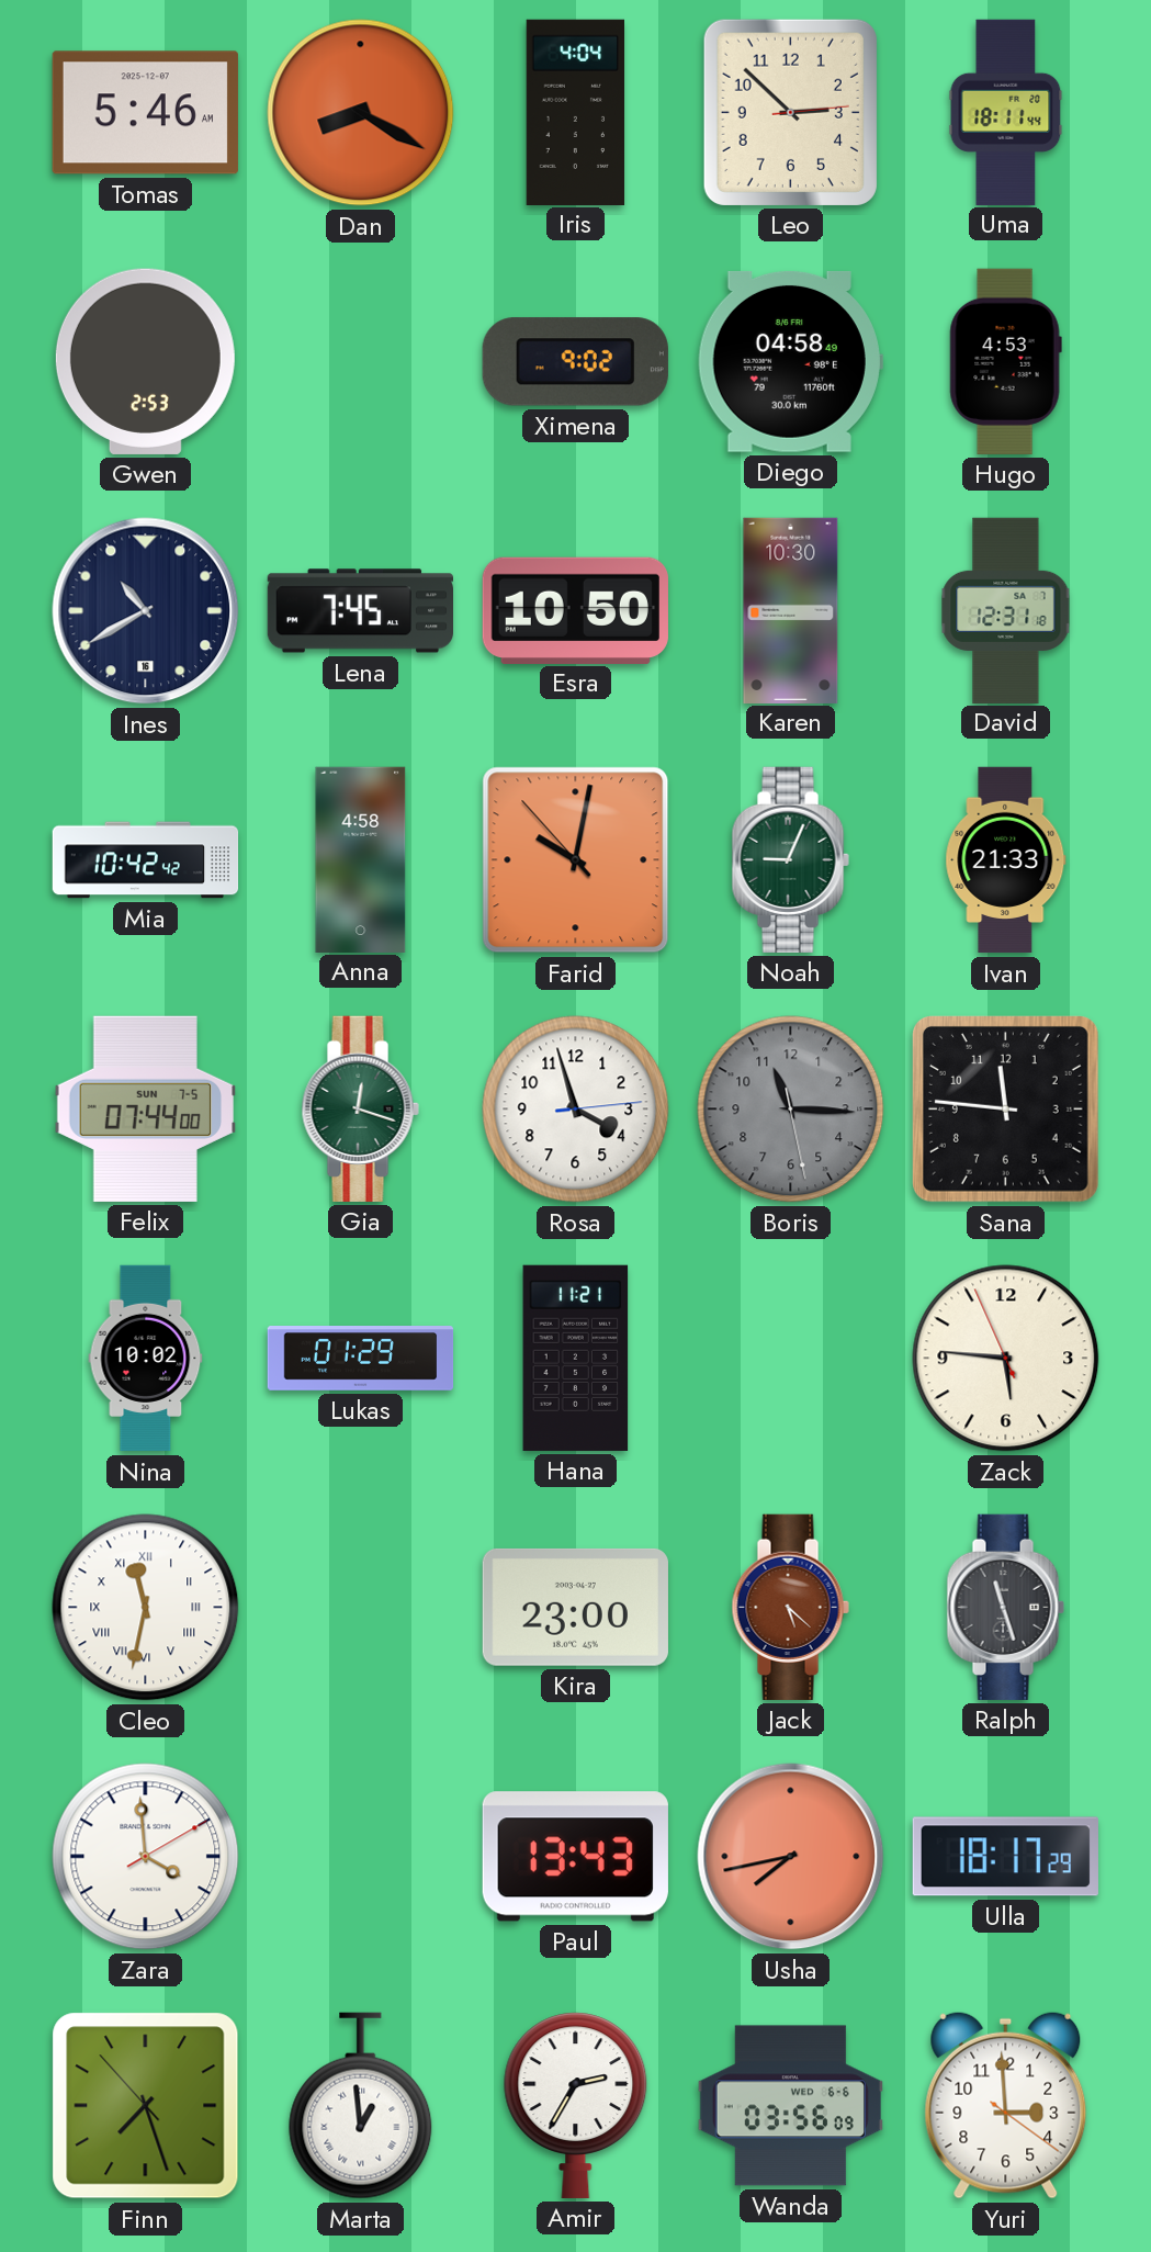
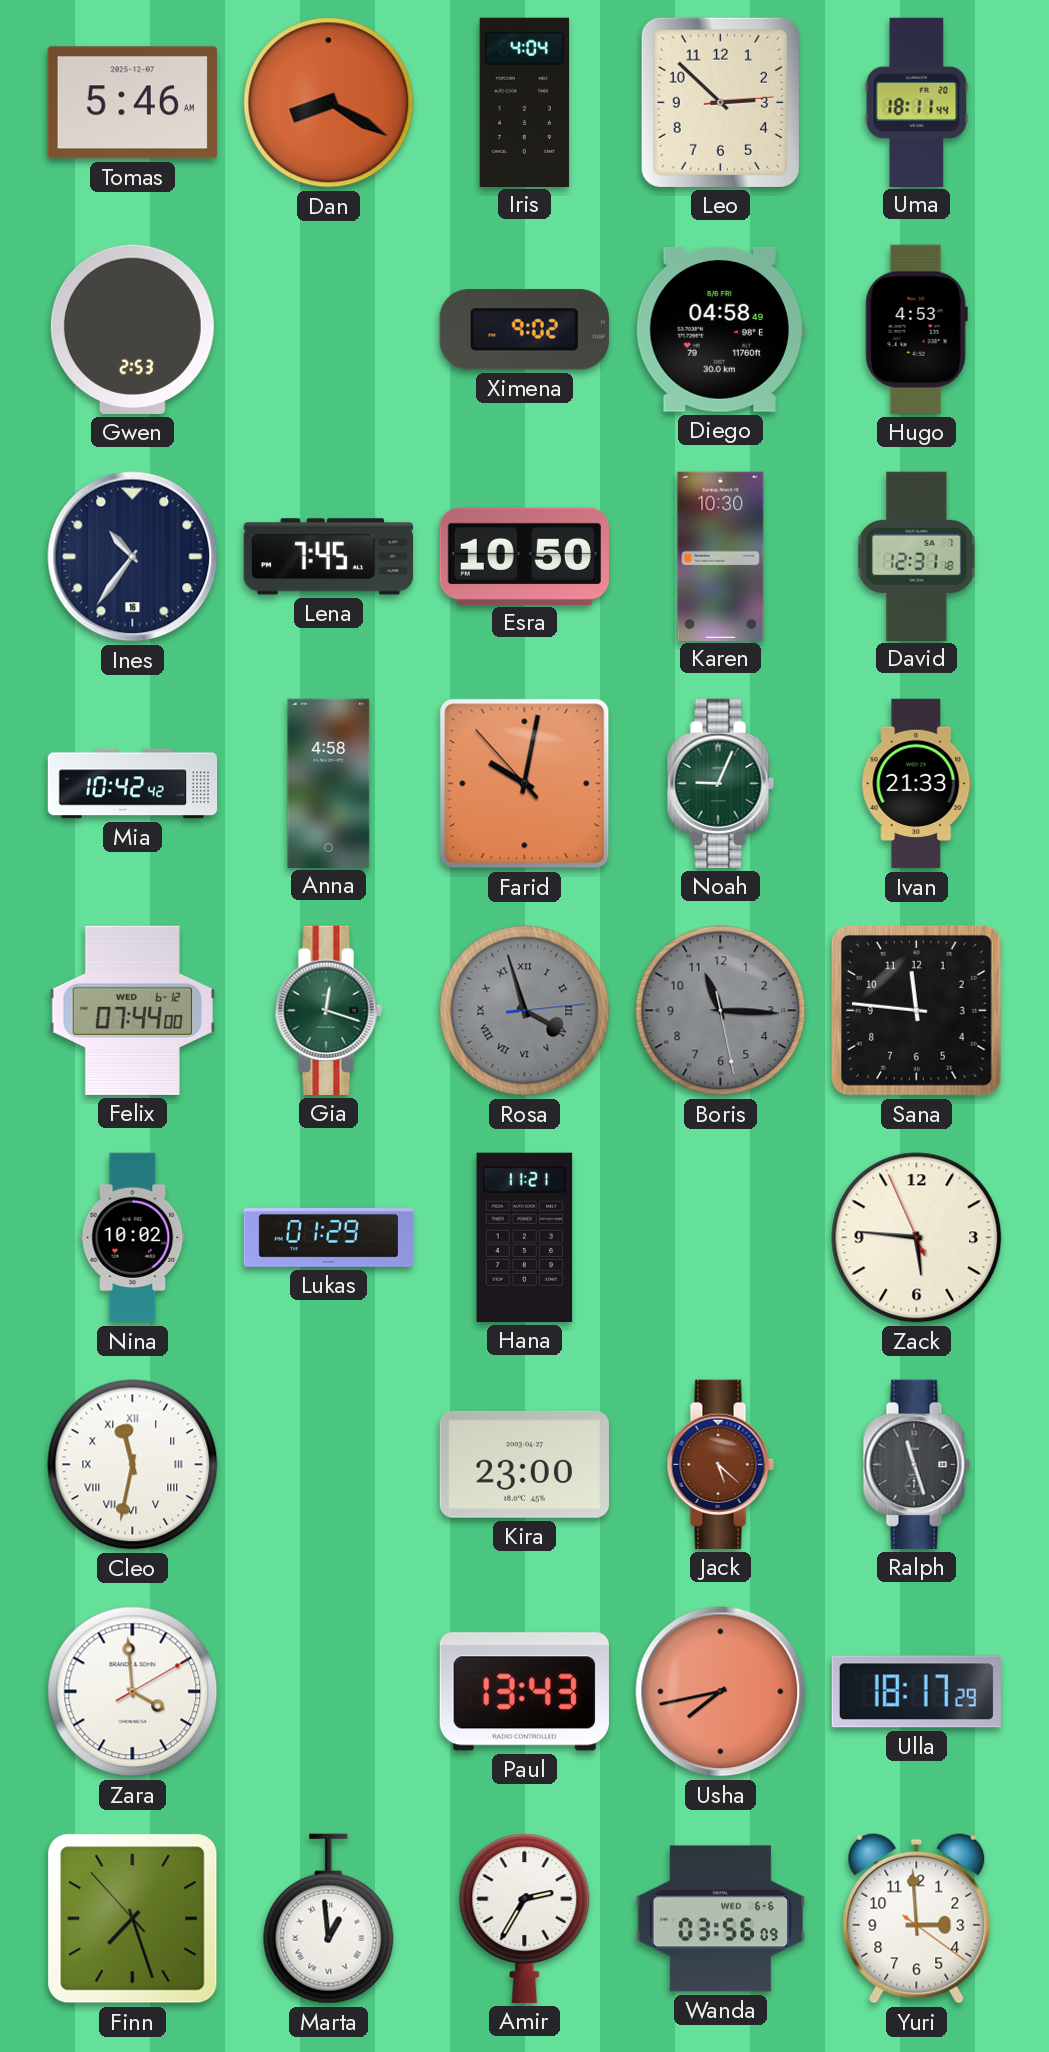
Ines: 10:40 -> 10:36
Felix date: SUN 7-5 -> WED 6-12
Rosa dial: white -> grey
Rosa numerals: Arabic -> Roman
